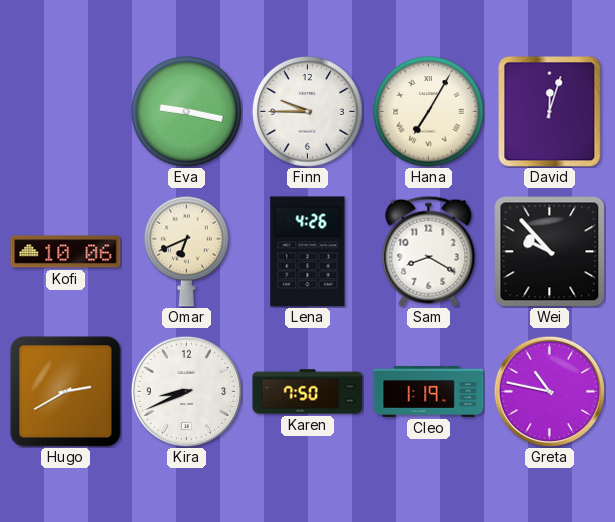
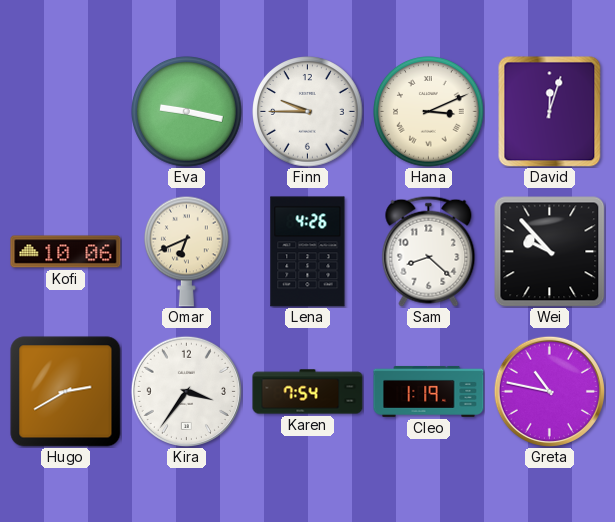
Hana: 7:05 -> 3:11
Sam: 8:20 -> 8:22
Kira: 8:41 -> 3:36
Karen: 7:50 -> 7:54
